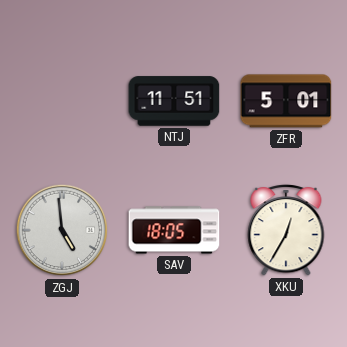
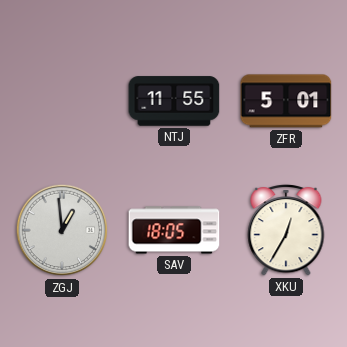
NTJ: 11:51 -> 11:55
ZGJ: 4:59 -> 12:59
